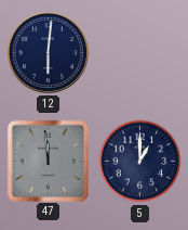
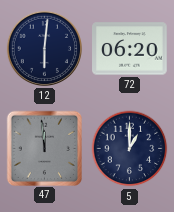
72: none -> 06:20
